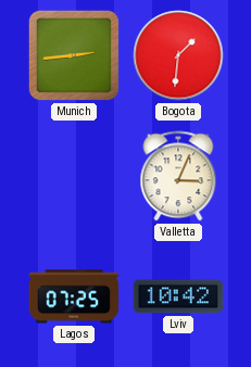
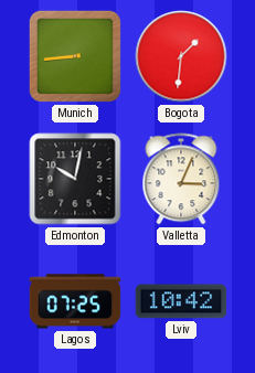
Munich: 2:44 -> 8:44
Edmonton: none -> 10:02
